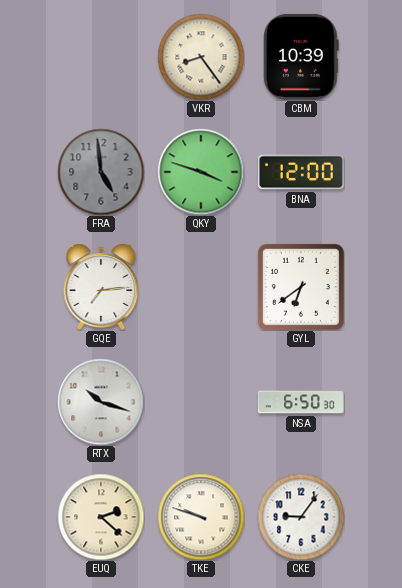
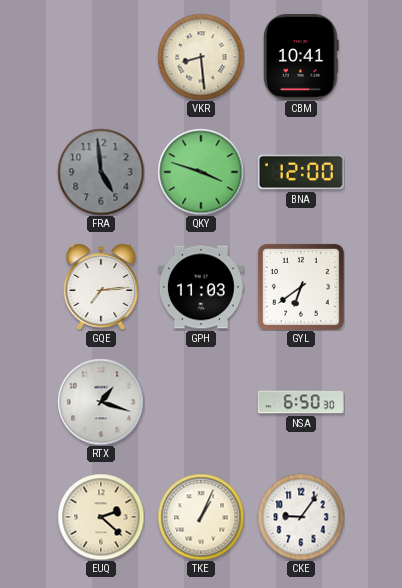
VKR: 8:24 -> 8:29
CBM: 10:39 -> 10:41
GPH: none -> 11:03
RTX: 10:18 -> 1:18
TKE: 9:48 -> 1:04
